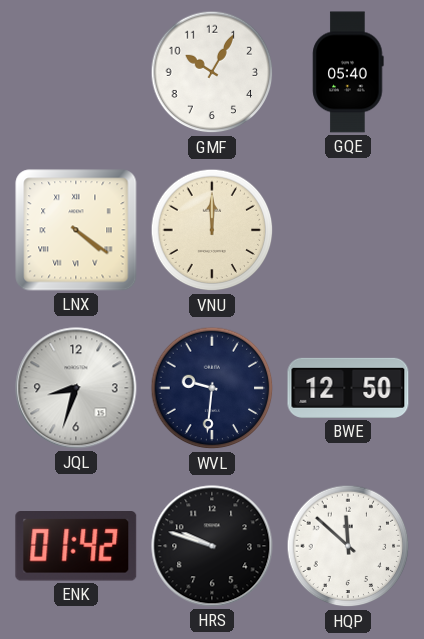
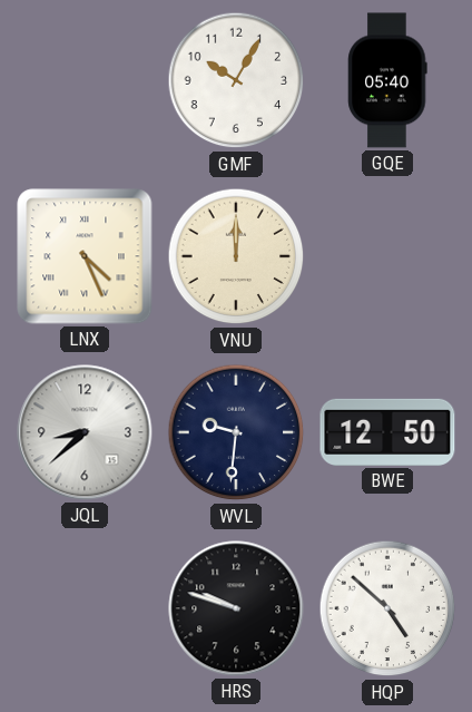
LNX: 4:21 -> 4:26
JQL: 8:33 -> 8:38
ENK: 01:42 -> none
HQP: 11:52 -> 4:52
